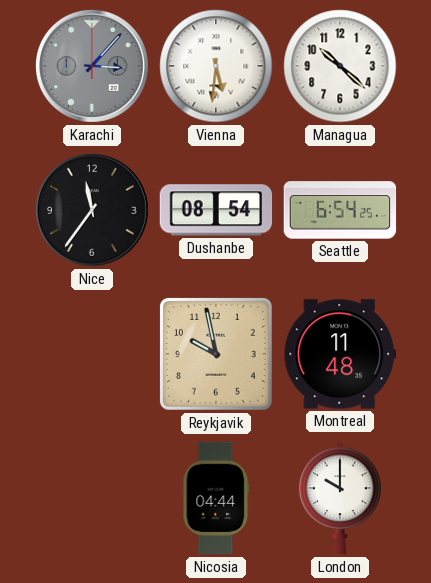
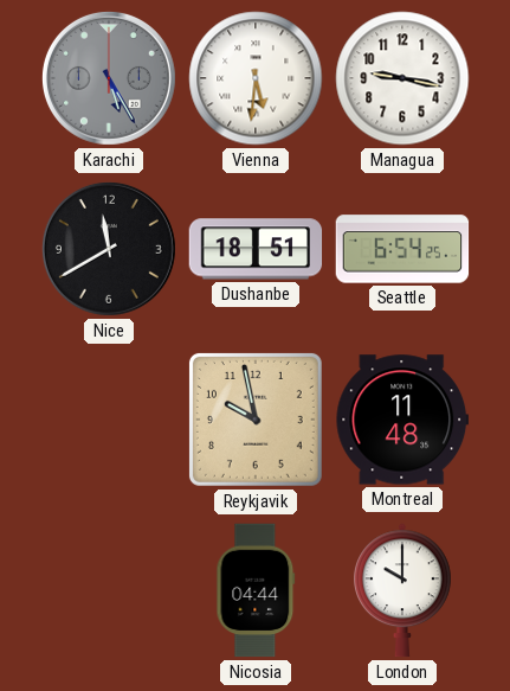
Karachi: 3:07 -> 5:25
Managua: 10:22 -> 9:17
Nice: 11:36 -> 11:40
Dushanbe: 08:54 -> 18:51
